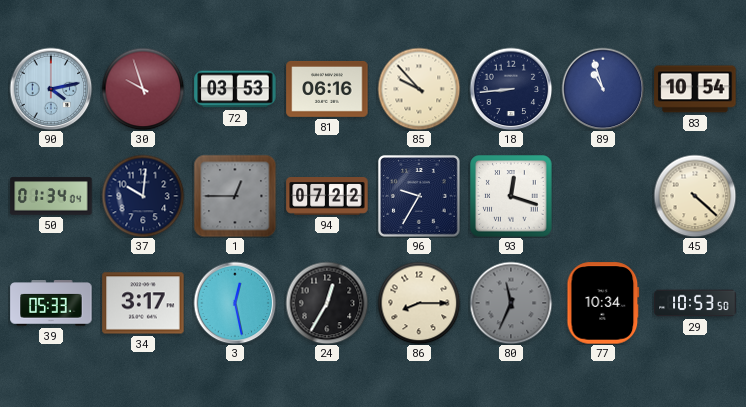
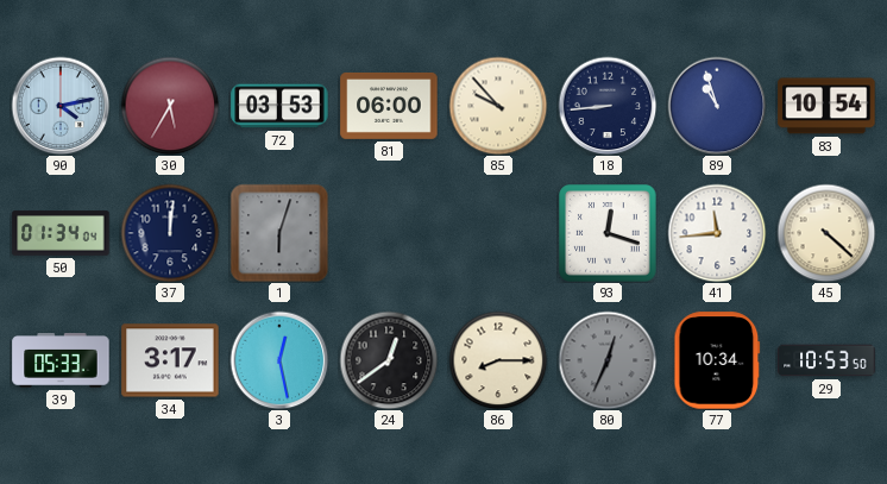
30: 9:57 -> 5:35
81: 06:16 -> 06:00
37: 10:01 -> 12:01
1: 12:45 -> 6:03
94: 07:22 -> none
96: 9:35 -> none
41: none -> 11:44
24: 12:35 -> 12:39
80: 11:34 -> 12:34
